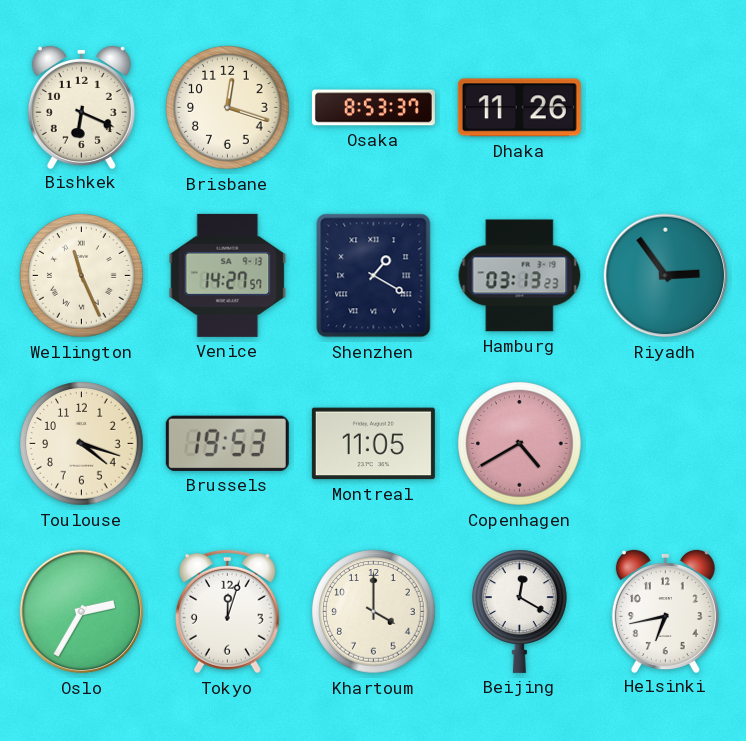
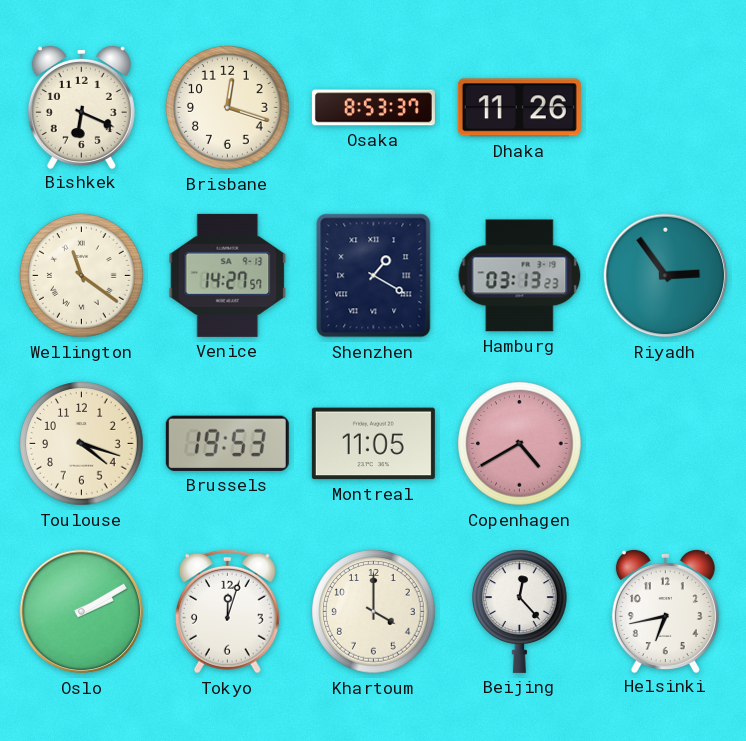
Wellington: 11:26 -> 11:21
Oslo: 2:35 -> 2:10
Beijing: 12:20 -> 12:23
